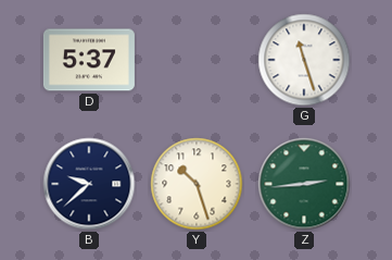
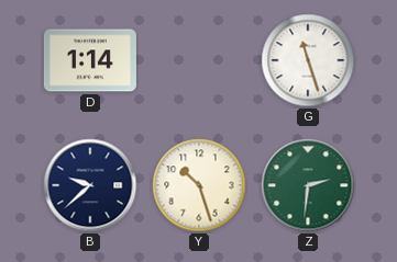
D: 5:37 -> 1:14
Z: 2:44 -> 2:31
